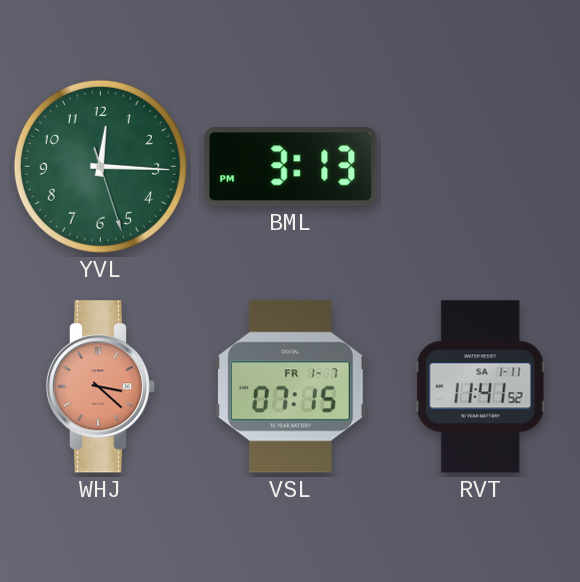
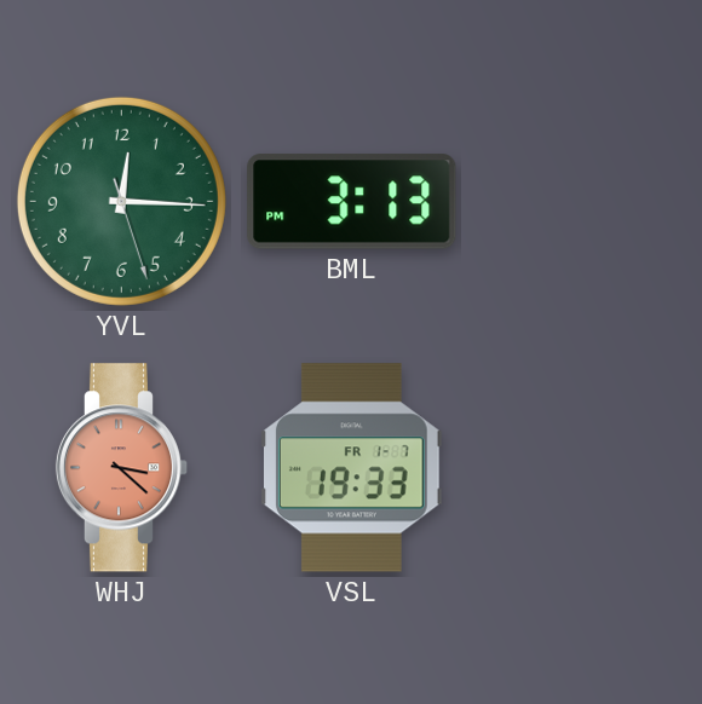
VSL: 07:15 -> 19:33
RVT: 11:41 -> none
